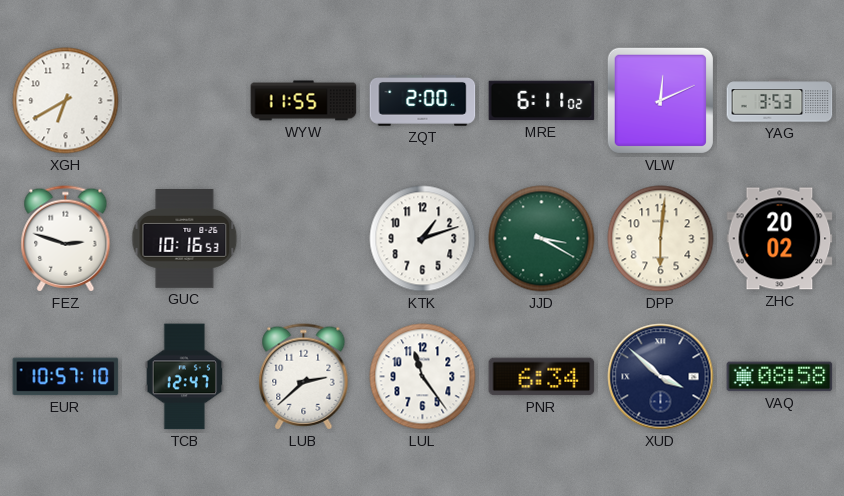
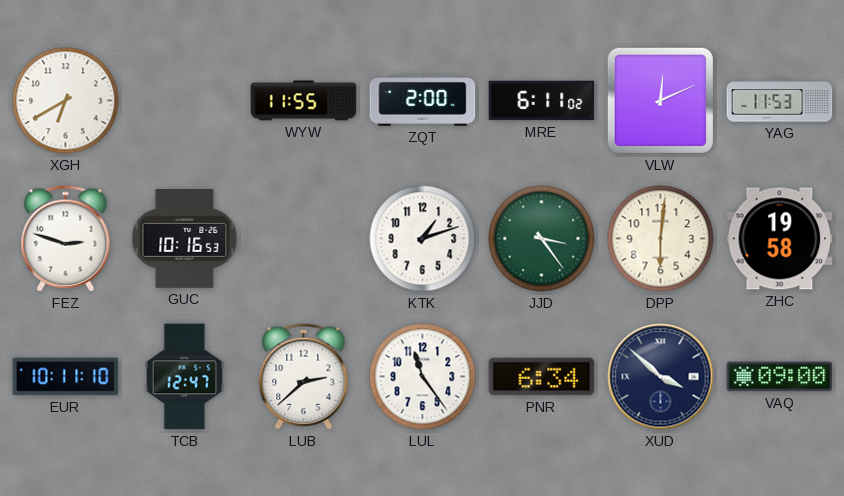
YAG: 3:53 -> 11:53
JJD: 3:20 -> 3:24
ZHC: 20:02 -> 19:58
EUR: 10:57 -> 10:11
VAQ: 08:58 -> 09:00
